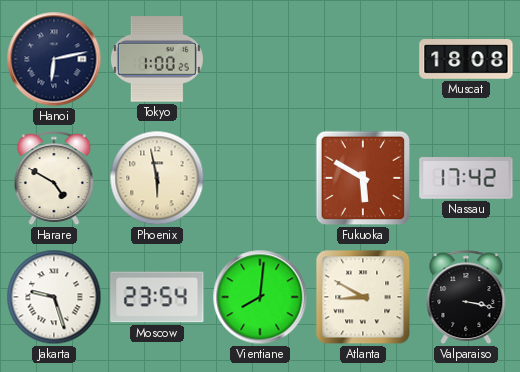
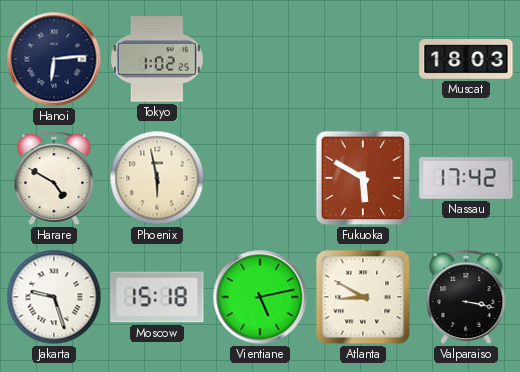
Hanoi: 6:13 -> 6:14
Tokyo: 1:00 -> 1:02
Muscat: 18:08 -> 18:03
Moscow: 23:54 -> 15:18
Vientiane: 8:01 -> 5:13
